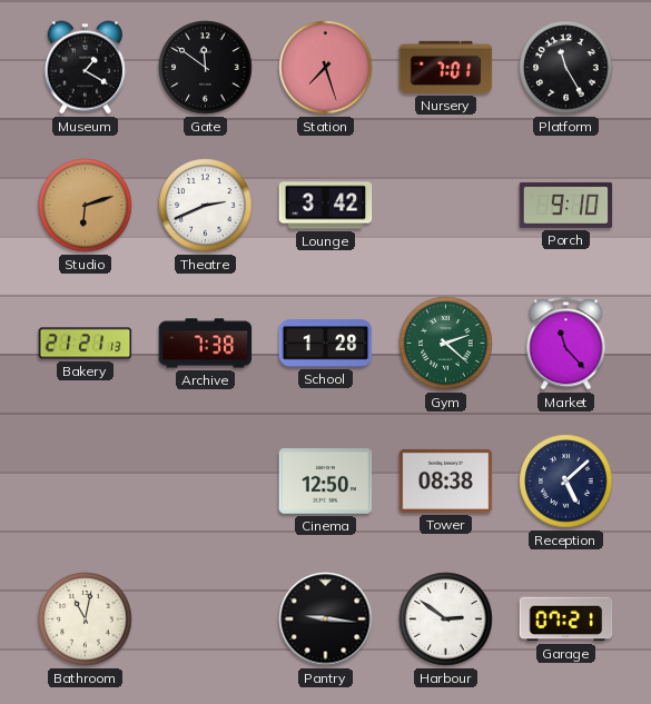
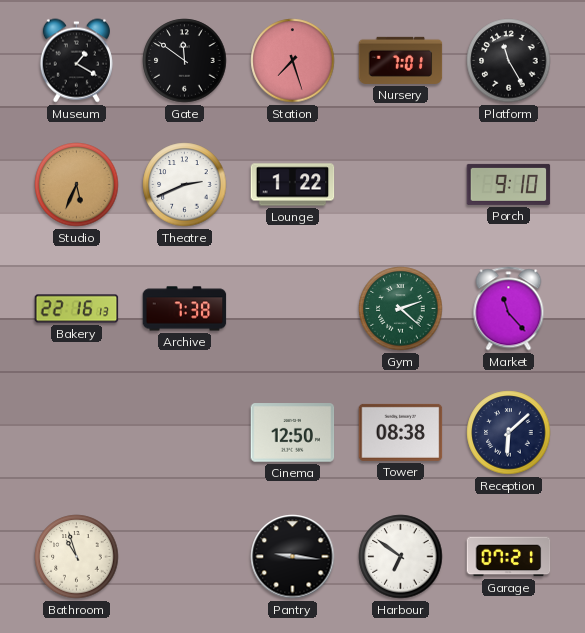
Studio: 6:12 -> 5:34
Lounge: 3:42 -> 1:22
Bakery: 21:21 -> 22:16
School: 1:28 -> none
Reception: 5:08 -> 6:08
Bathroom: 11:02 -> 10:57
Harbour: 2:51 -> 6:51
